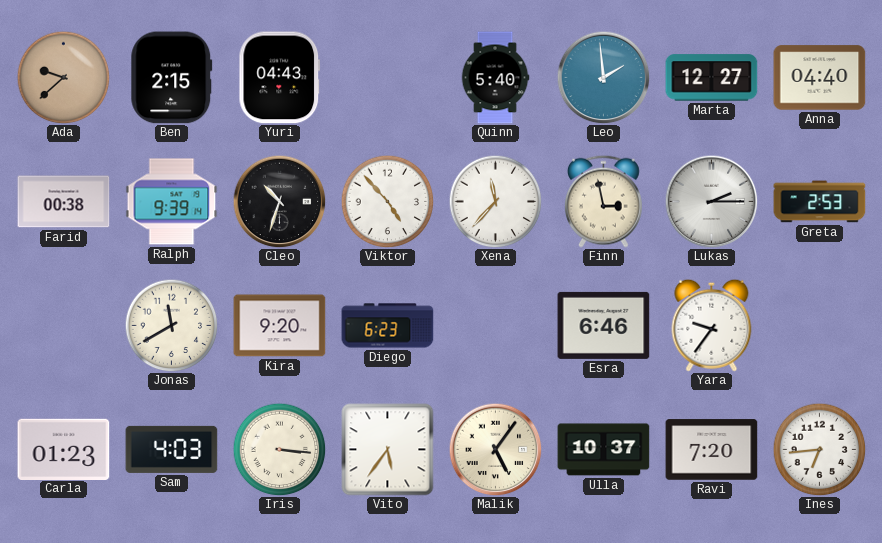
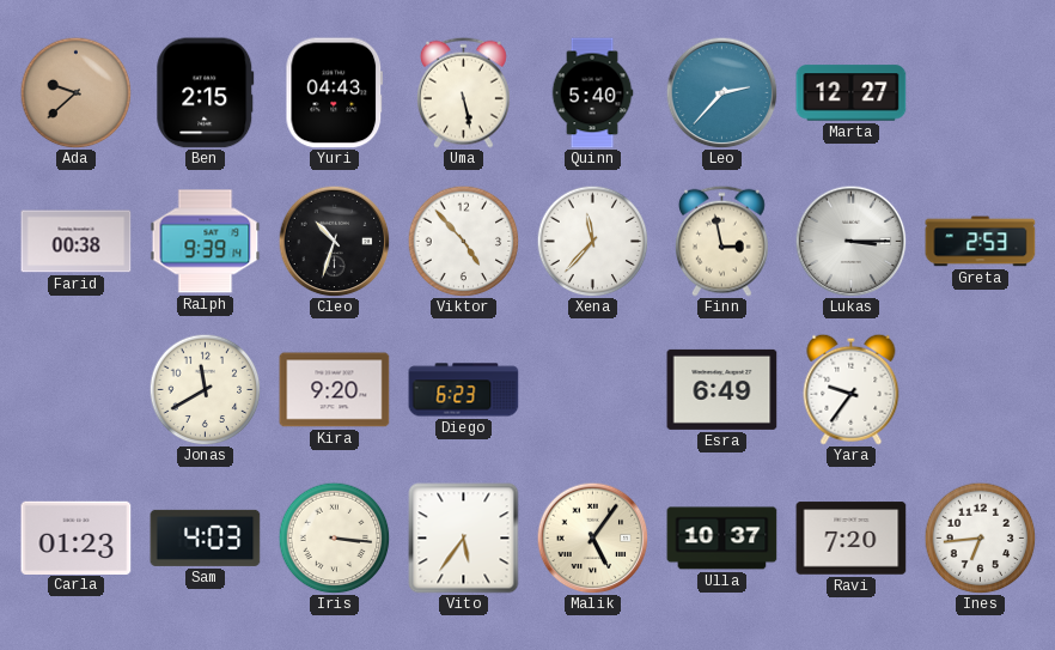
Uma: none -> 5:28
Leo: 1:59 -> 2:37
Anna: 04:40 -> none
Lukas: 2:15 -> 3:15
Esra: 6:46 -> 6:49
